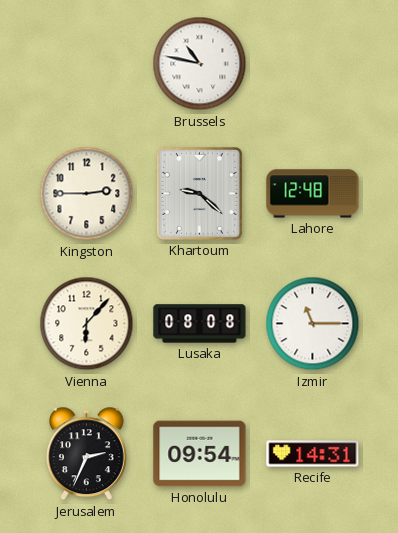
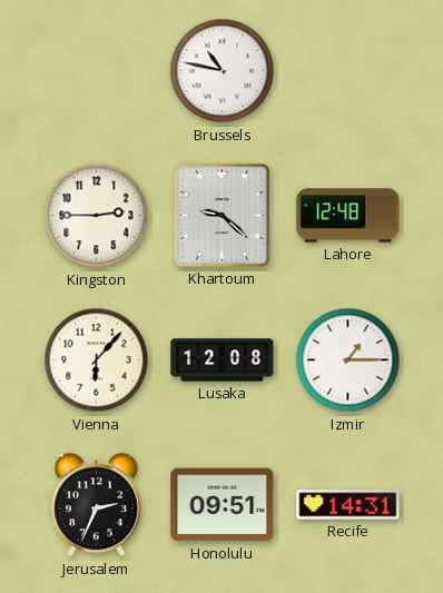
Lusaka: 08:08 -> 12:08
Izmir: 11:15 -> 1:15
Honolulu: 09:54 -> 09:51
